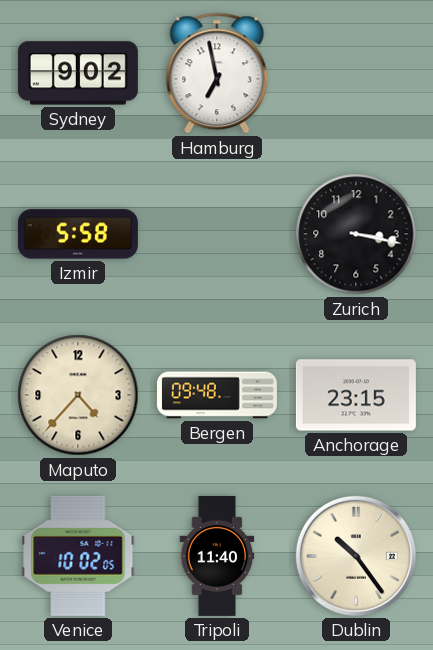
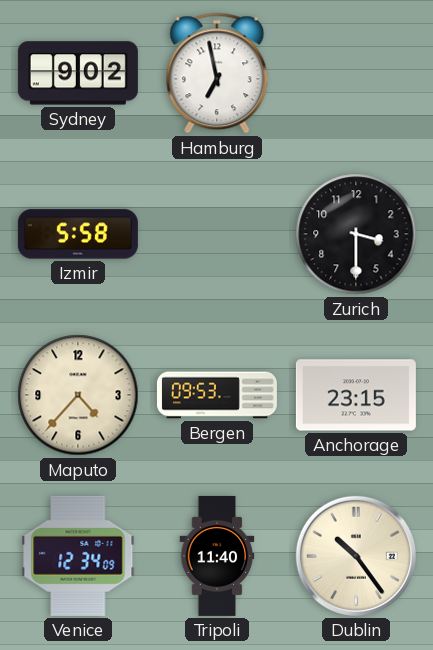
Zurich: 3:17 -> 3:30
Bergen: 09:48 -> 09:53
Venice: 10:02 -> 12:34
